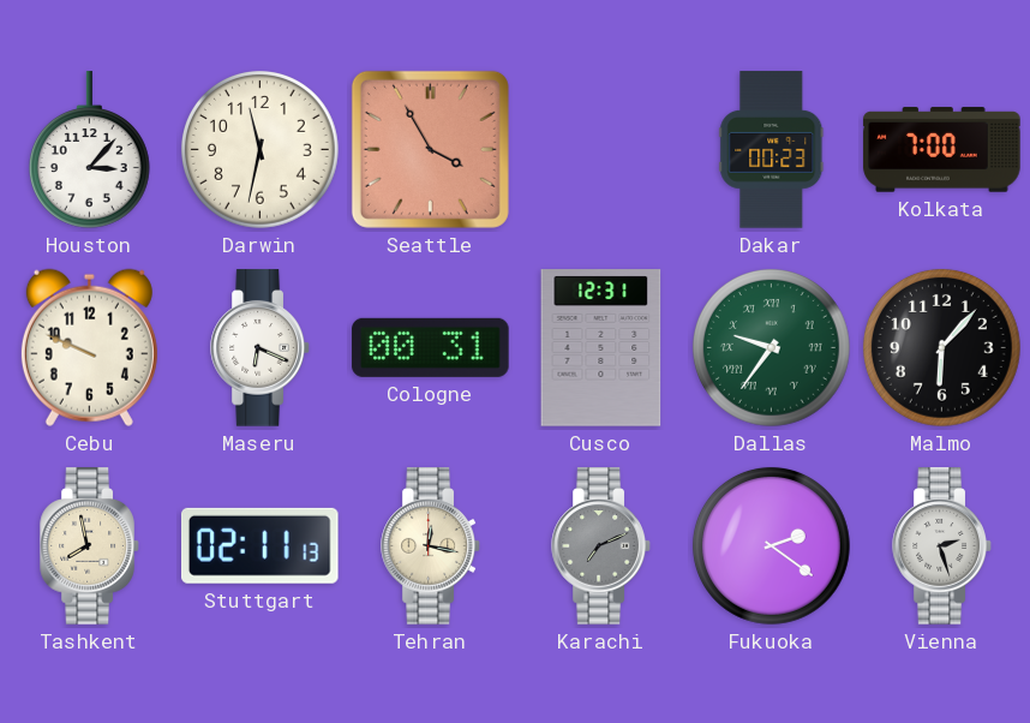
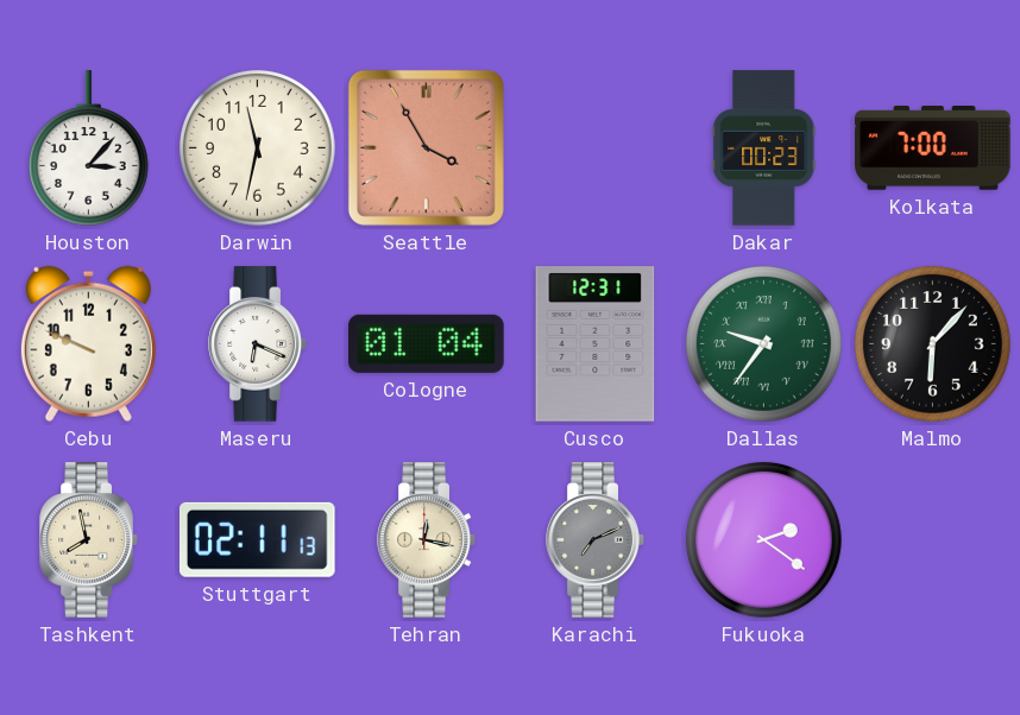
Cologne: 00:31 -> 01:04
Vienna: 2:27 -> none
